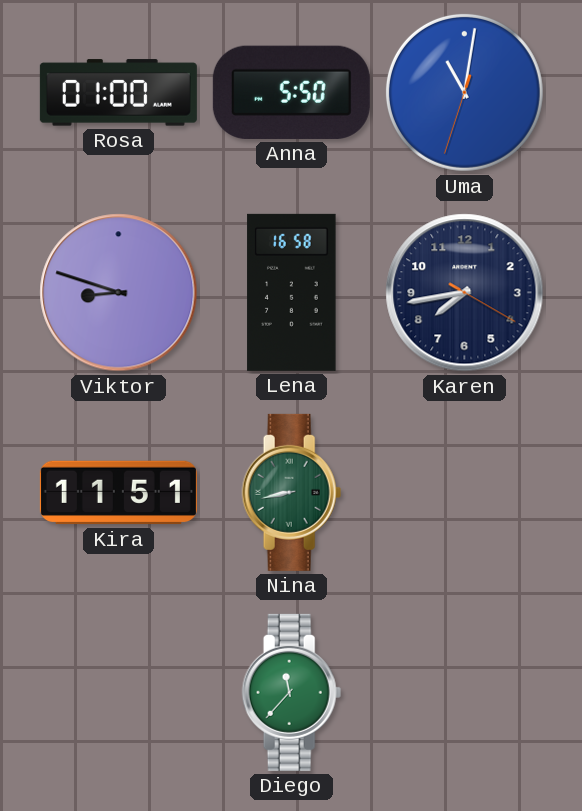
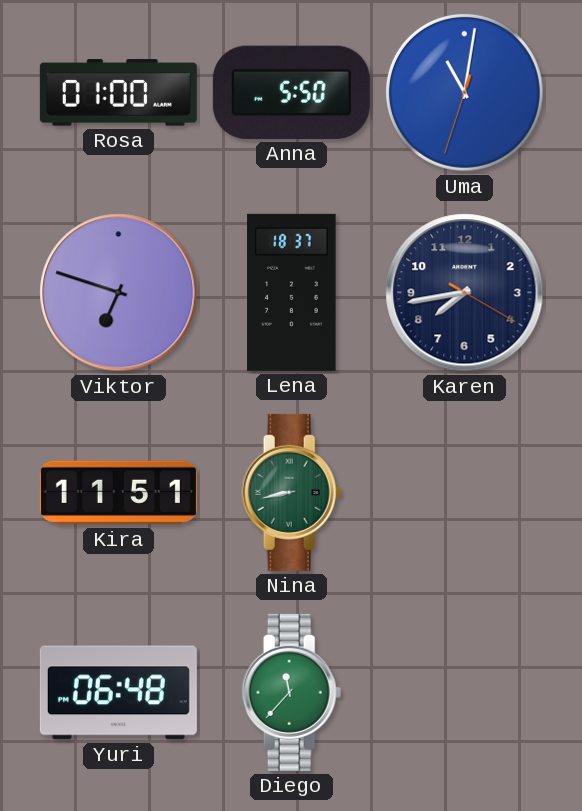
Viktor: 8:48 -> 6:48
Lena: 16:58 -> 18:37
Yuri: none -> 06:48
